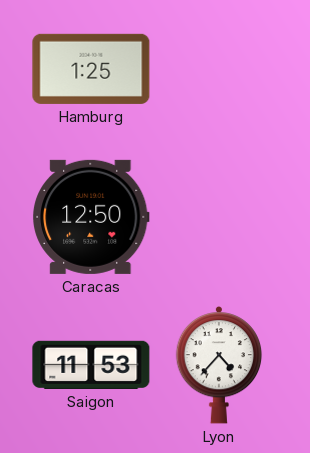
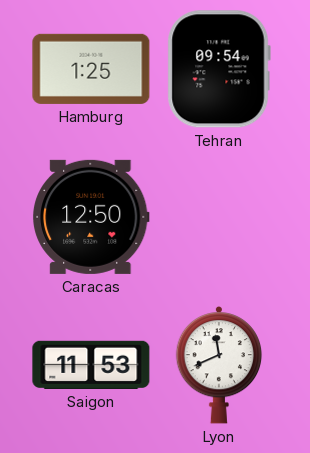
Tehran: none -> 09:54
Lyon: 4:37 -> 11:41
